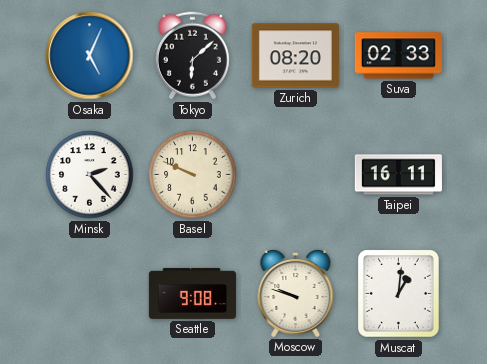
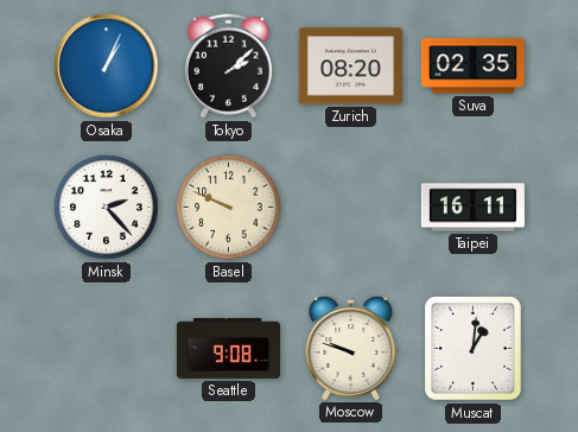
Osaka: 5:04 -> 1:04
Tokyo: 6:08 -> 2:08
Suva: 02:33 -> 02:35
